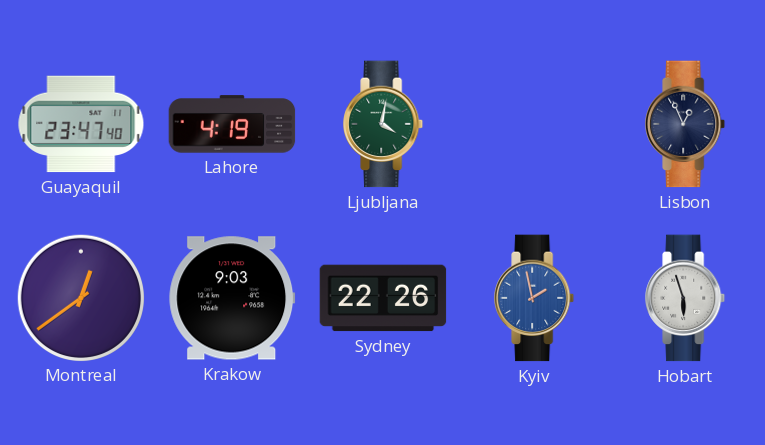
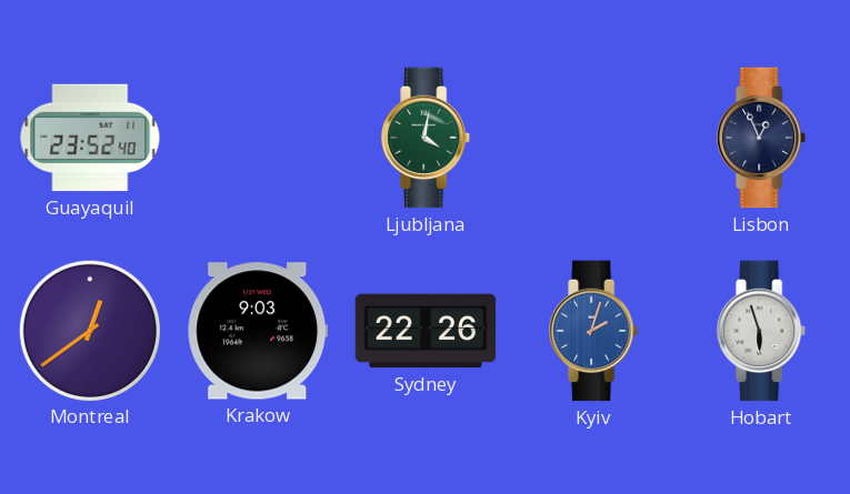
Guayaquil: 23:47 -> 23:52
Lahore: 4:19 -> none
Kyiv: 1:58 -> 2:03
